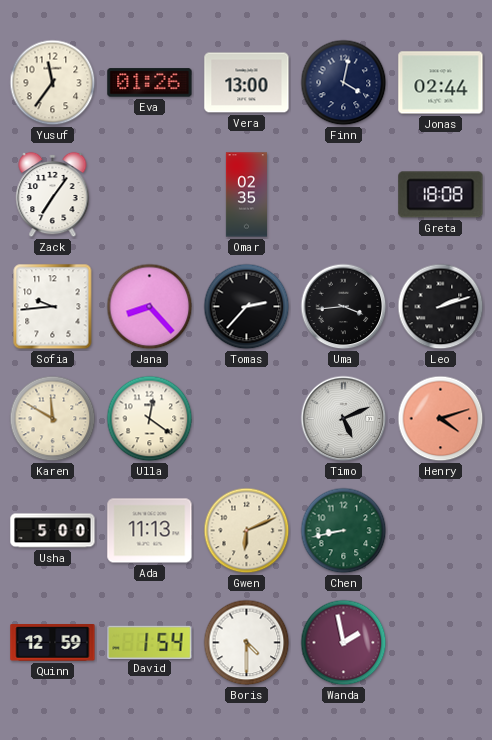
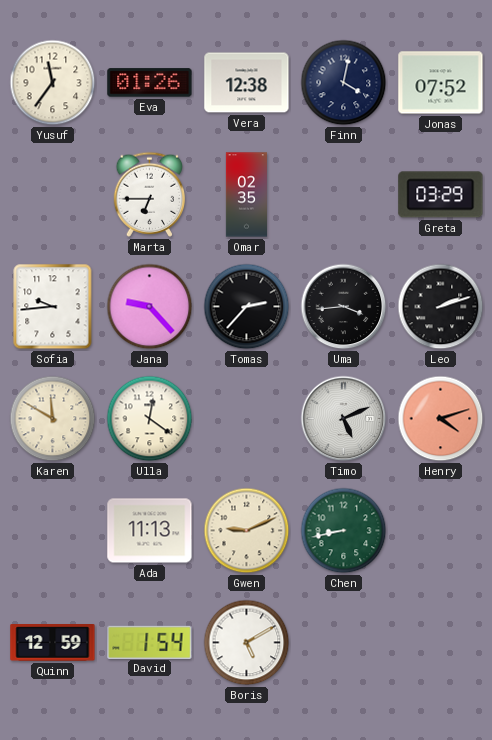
Vera: 13:00 -> 12:38
Jonas: 02:44 -> 07:52
Zack: 7:06 -> none
Marta: none -> 6:45
Greta: 18:08 -> 03:29
Jana: 8:23 -> 9:23
Usha: 5:00 -> none
Gwen: 6:11 -> 9:11
Boris: 4:30 -> 5:10
Wanda: 1:58 -> none
